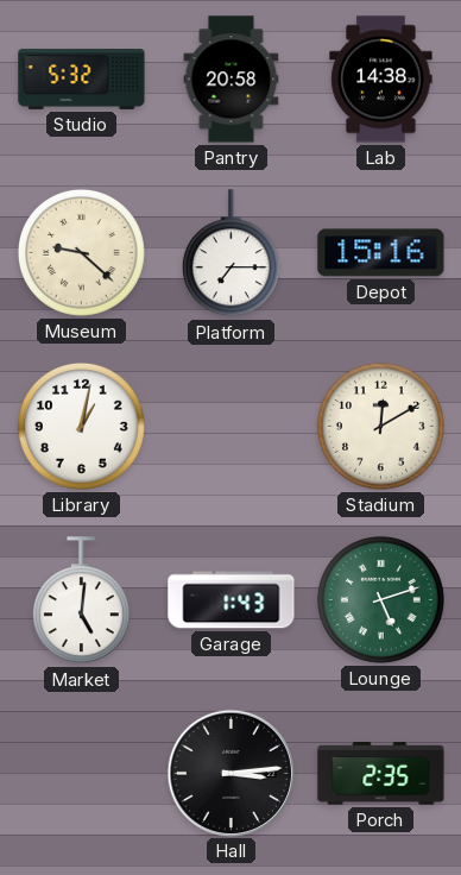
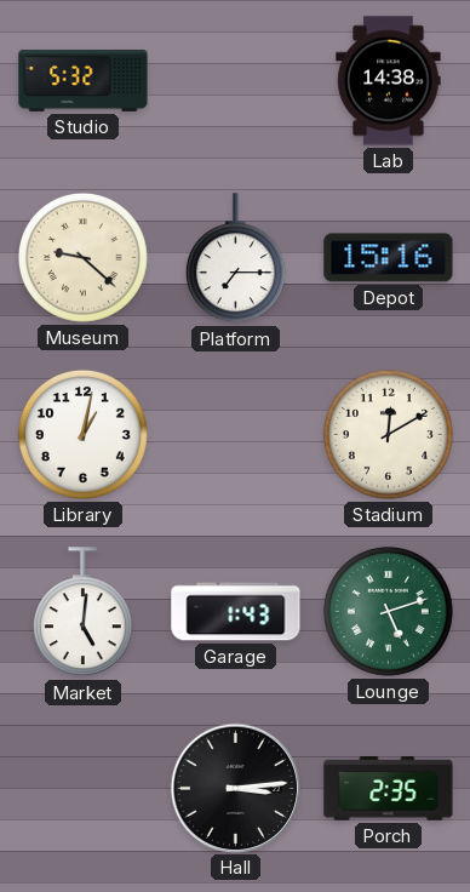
Pantry: 20:58 -> none
